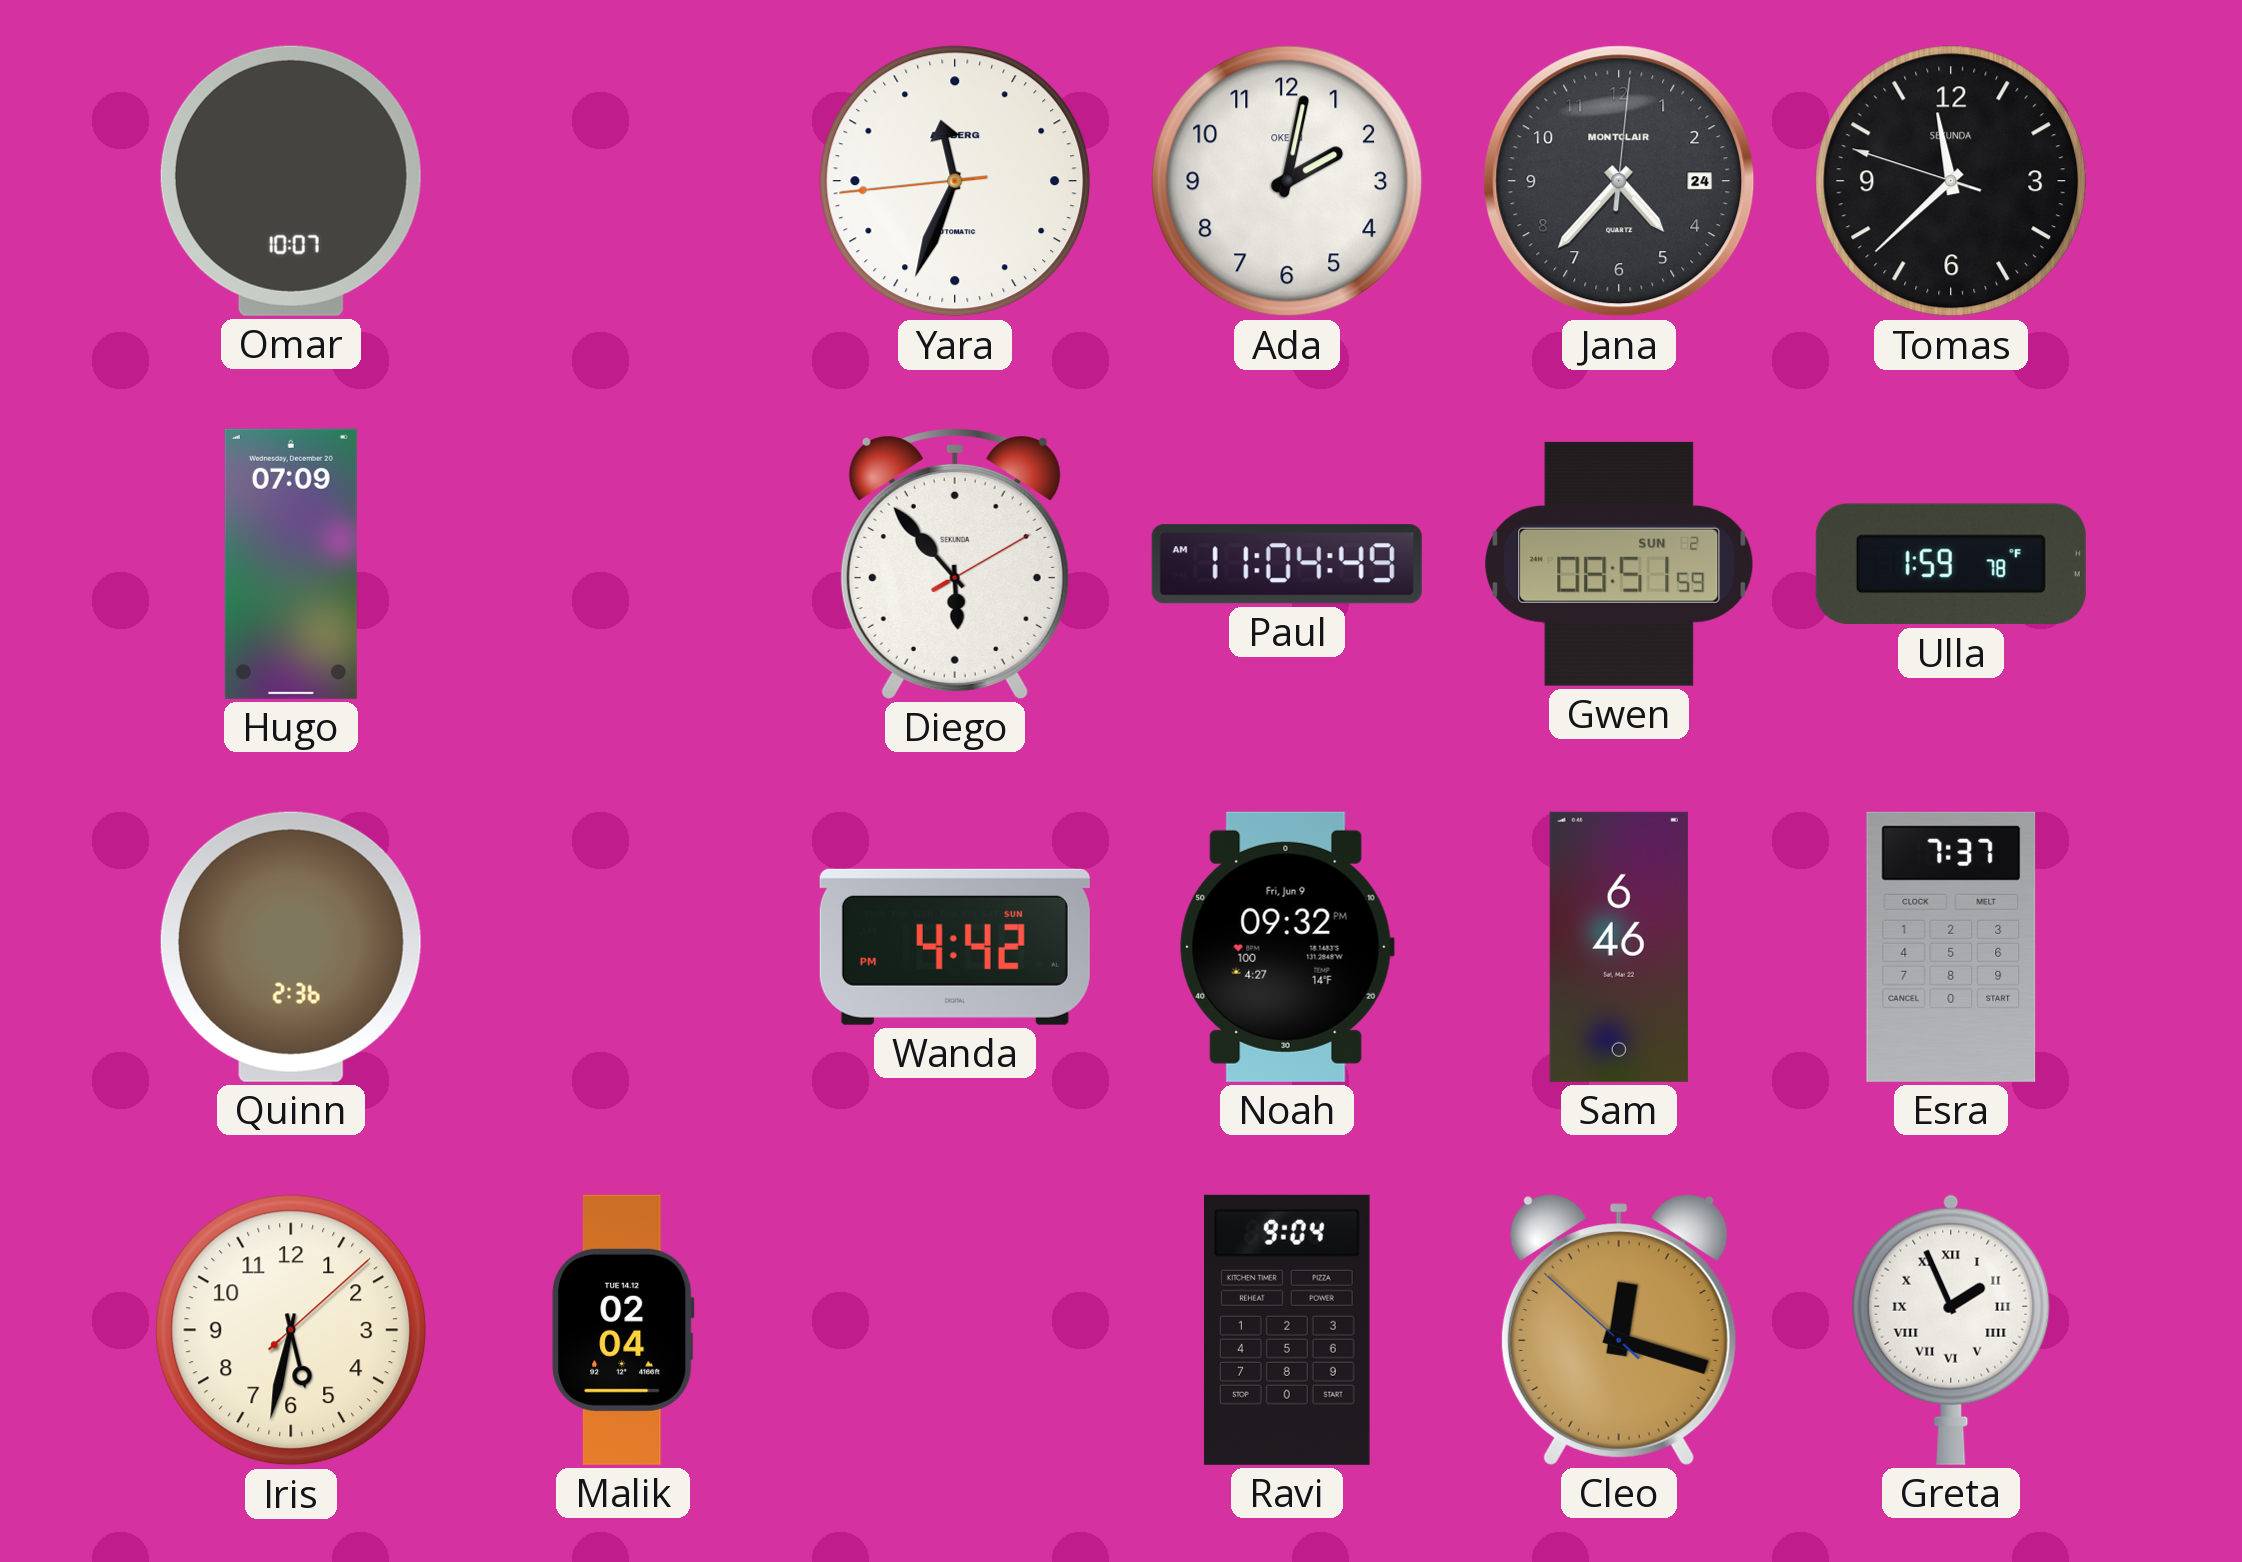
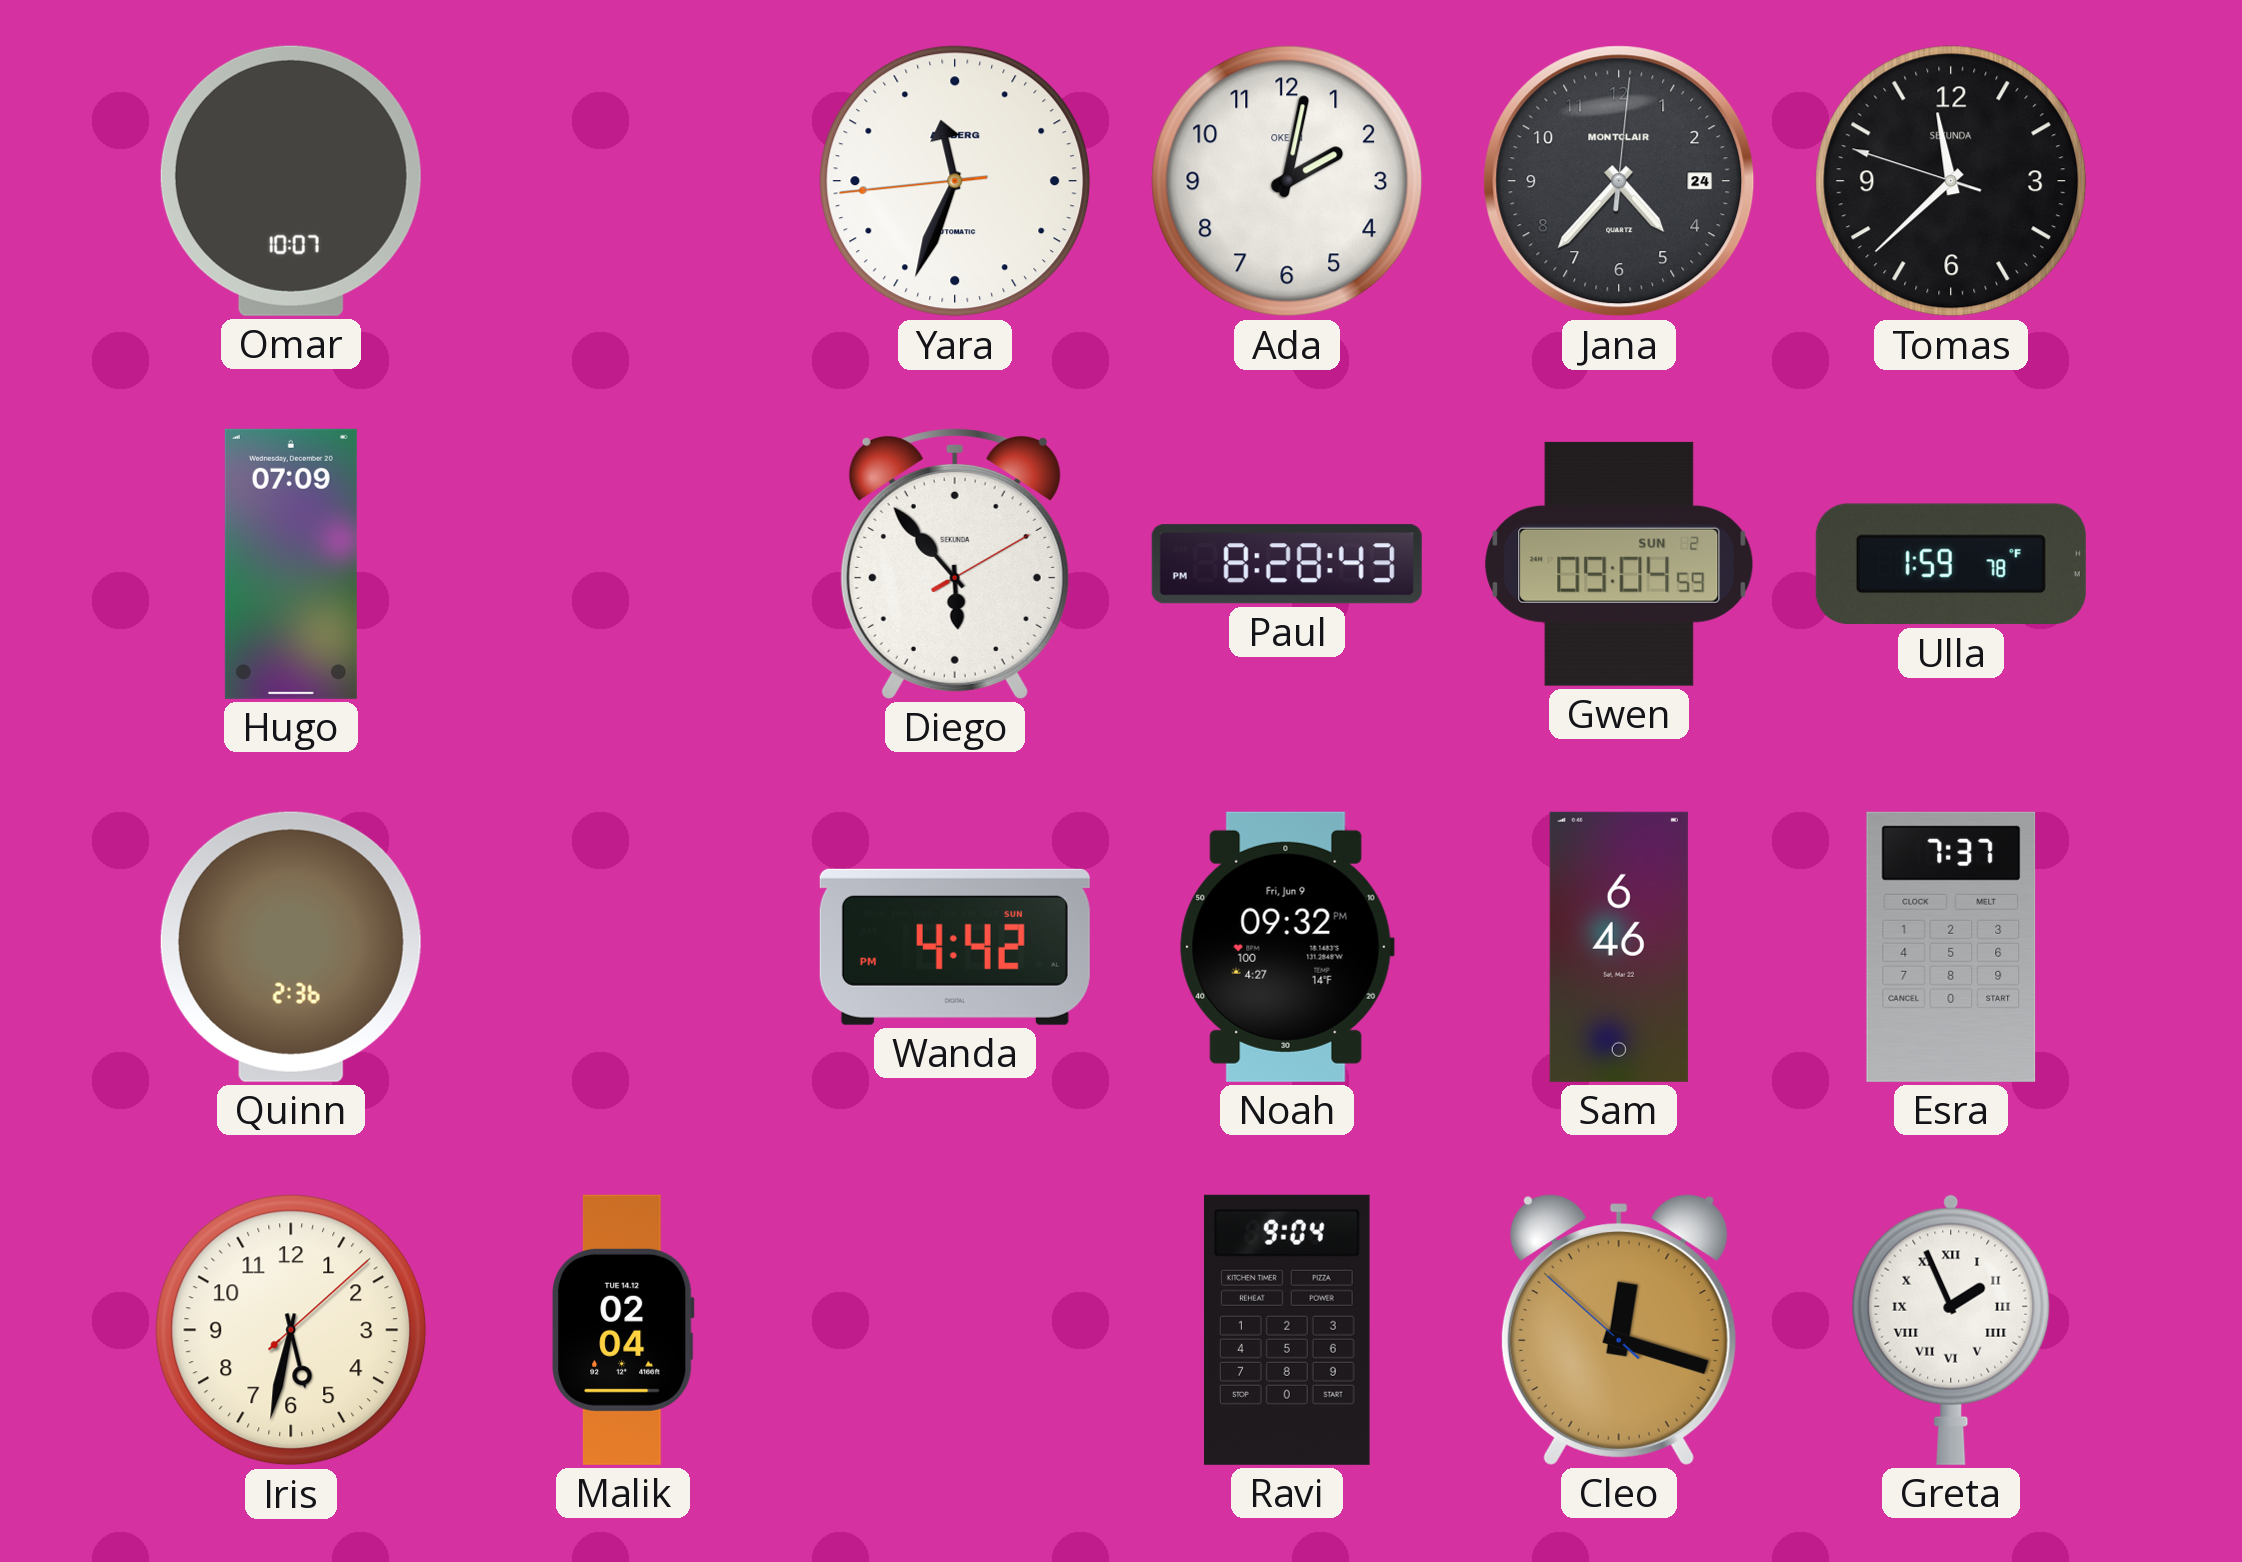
Paul: 11:04 -> 8:28
Gwen: 08:51 -> 09:04
